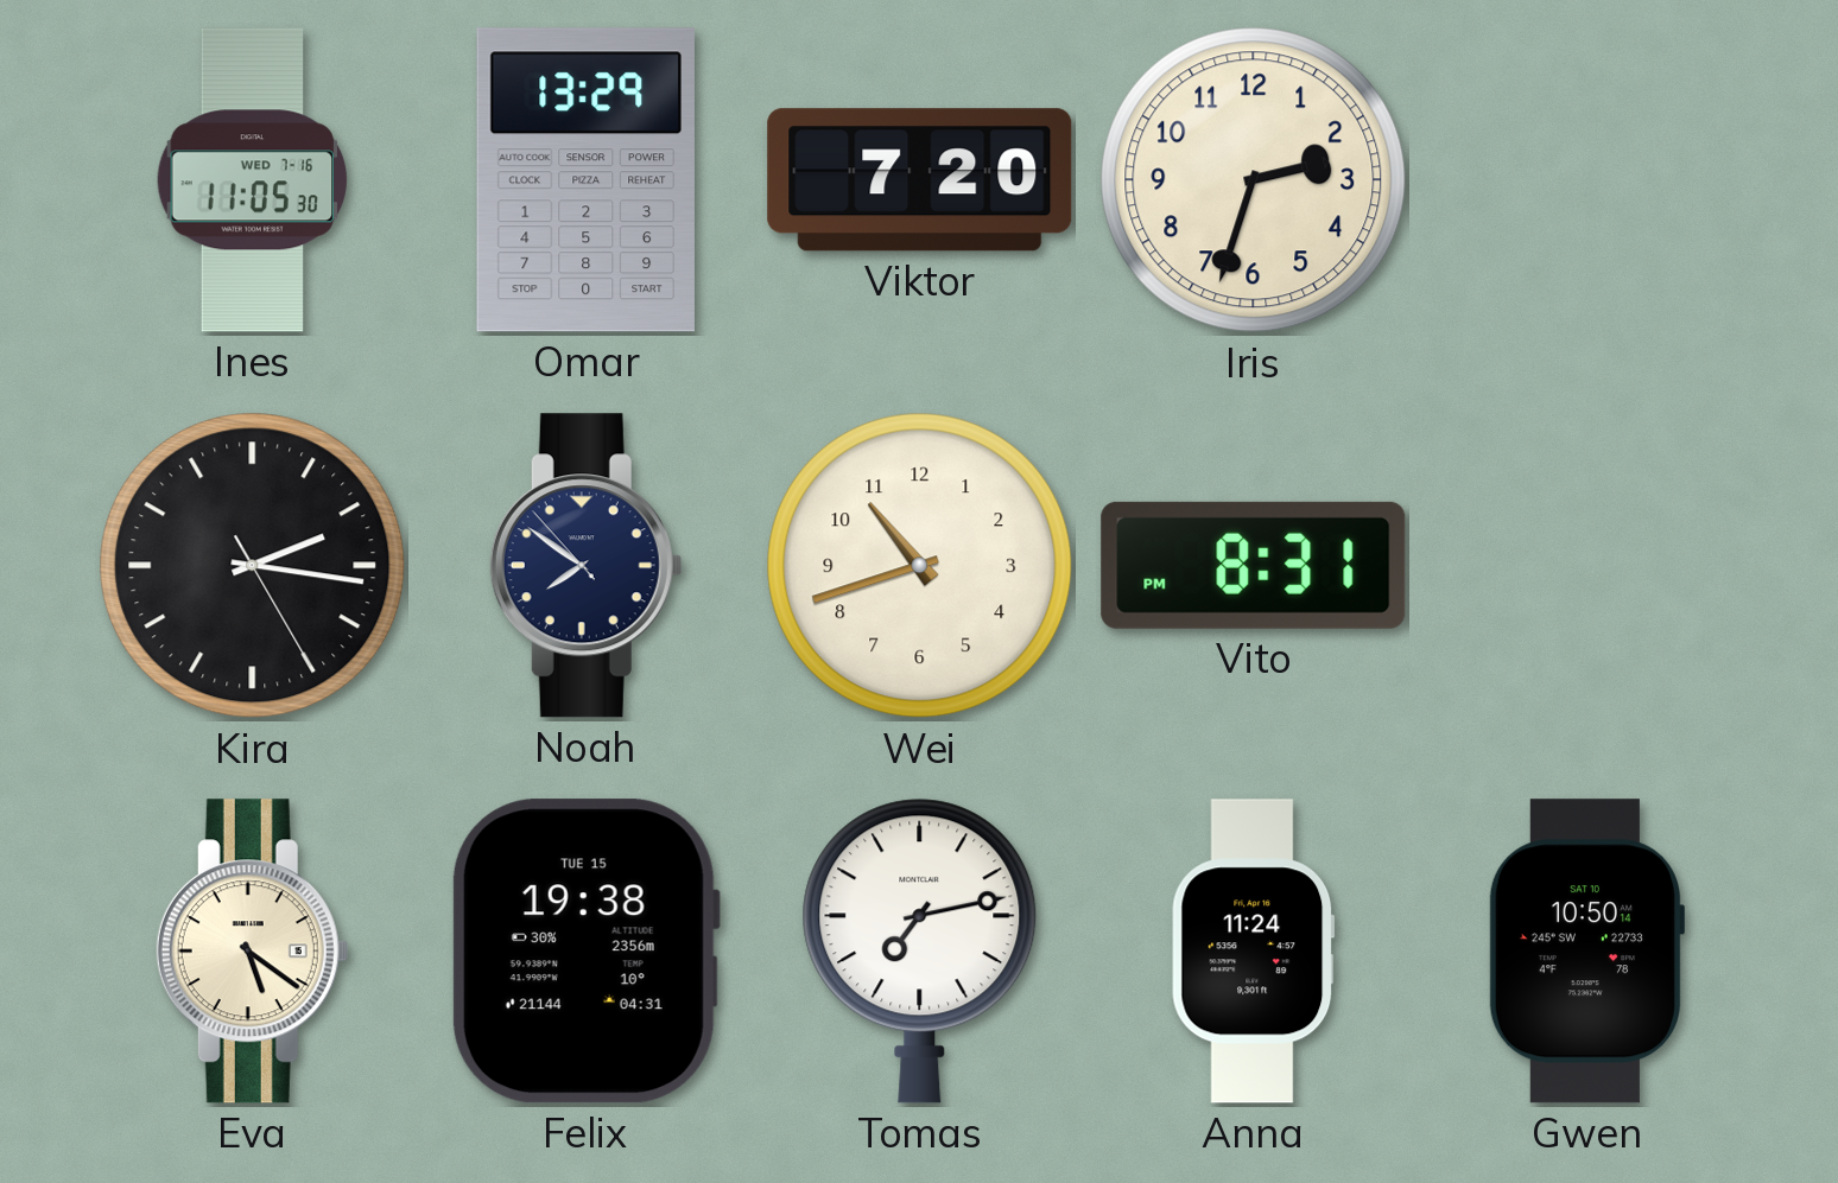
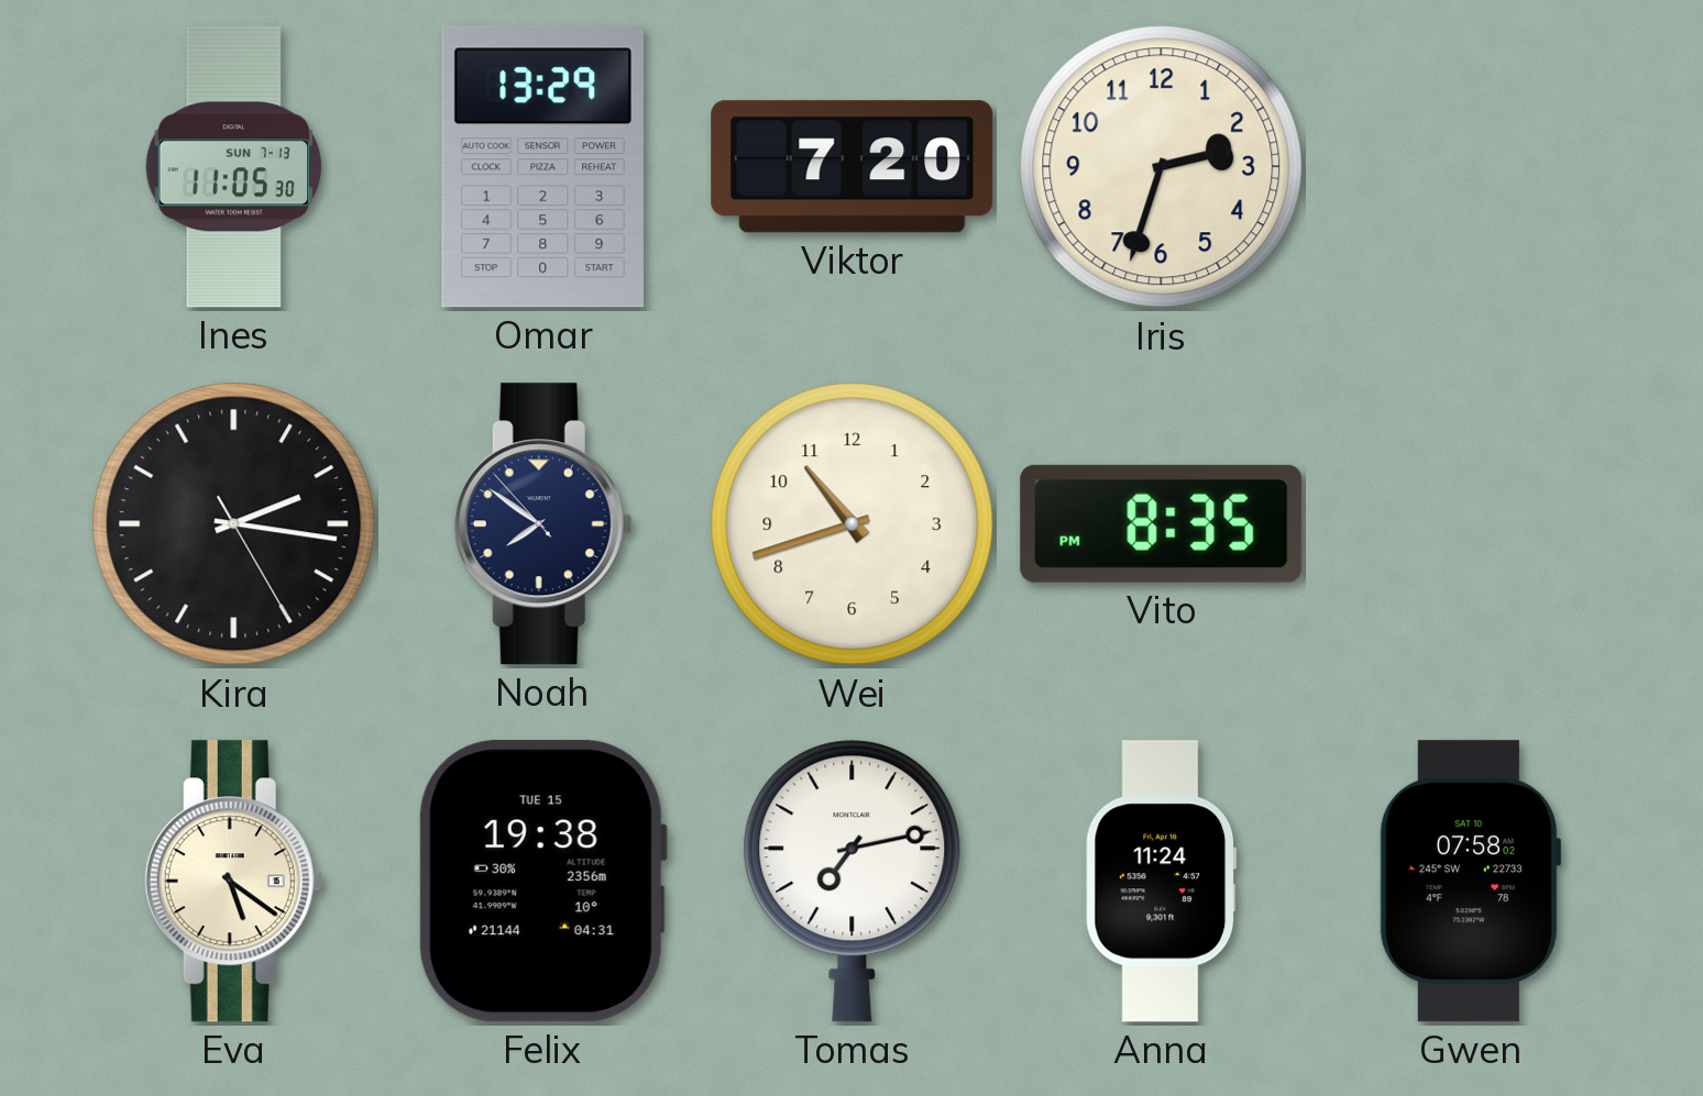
Ines date: WED 7-16 -> SUN 7-13
Vito: 8:31 -> 8:35
Gwen: 10:50 -> 07:58
